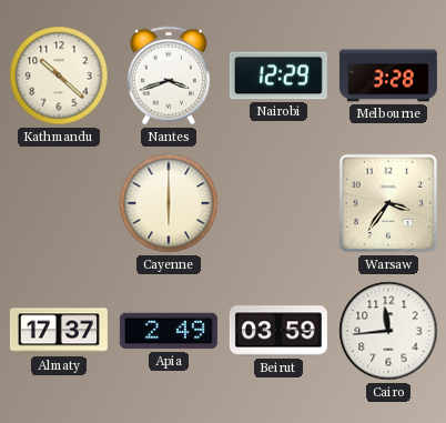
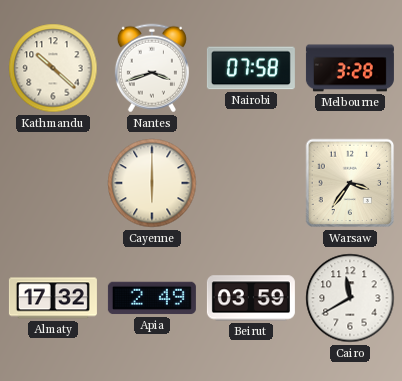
Nairobi: 12:29 -> 07:58
Almaty: 17:37 -> 17:32
Cairo: 11:44 -> 11:40
